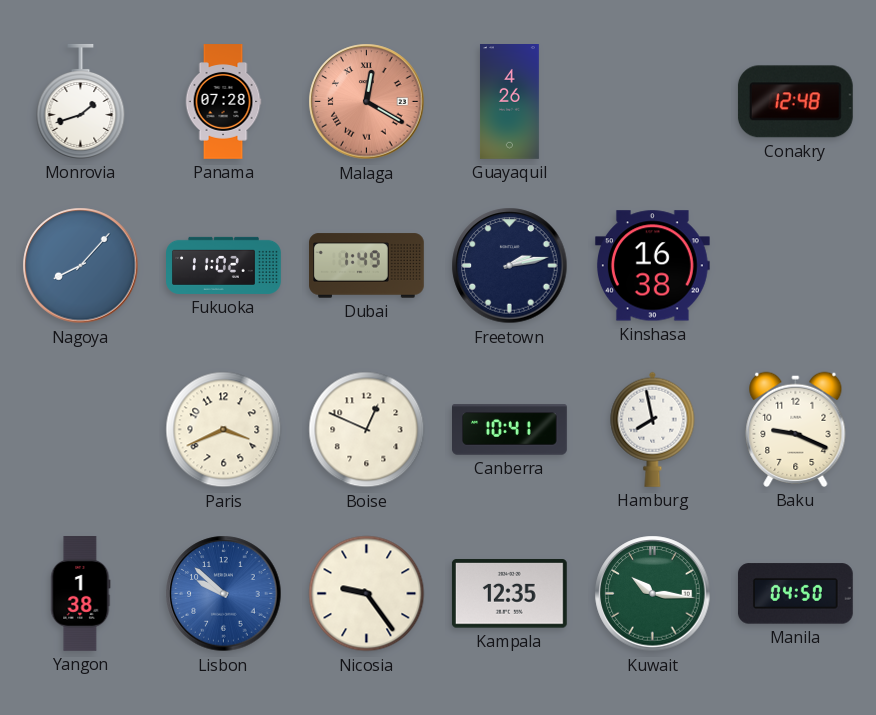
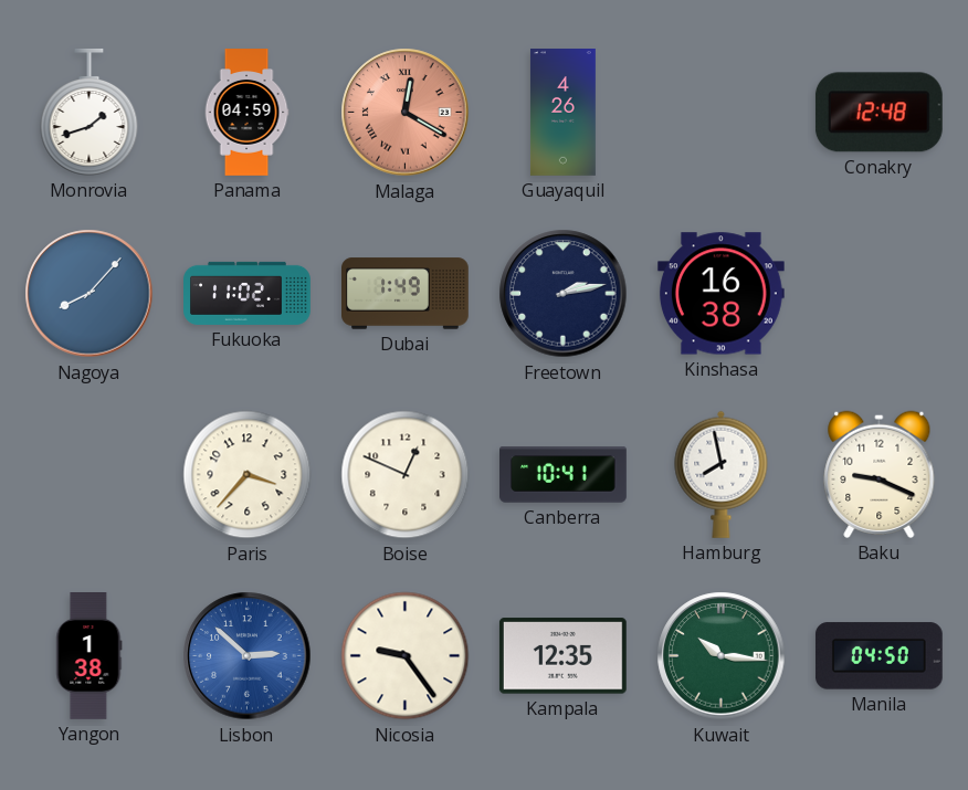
Panama: 07:28 -> 04:59
Paris: 3:41 -> 3:37
Lisbon: 9:52 -> 2:52
